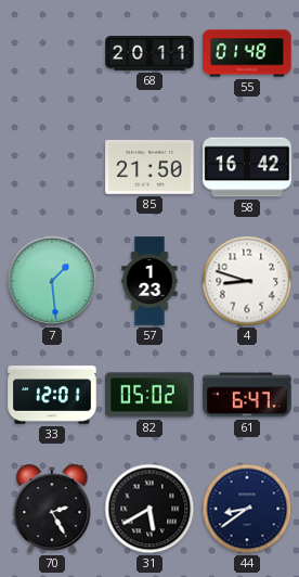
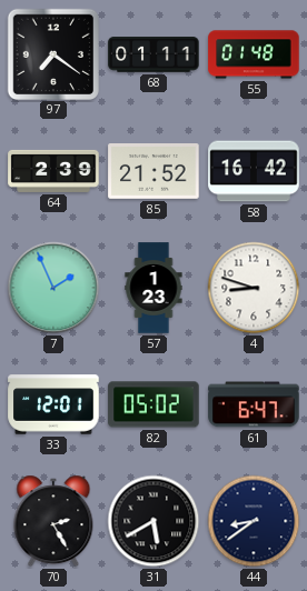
97: none -> 7:21
68: 20:11 -> 01:11
64: none -> 2:39
85: 21:50 -> 21:52
7: 1:29 -> 1:56
